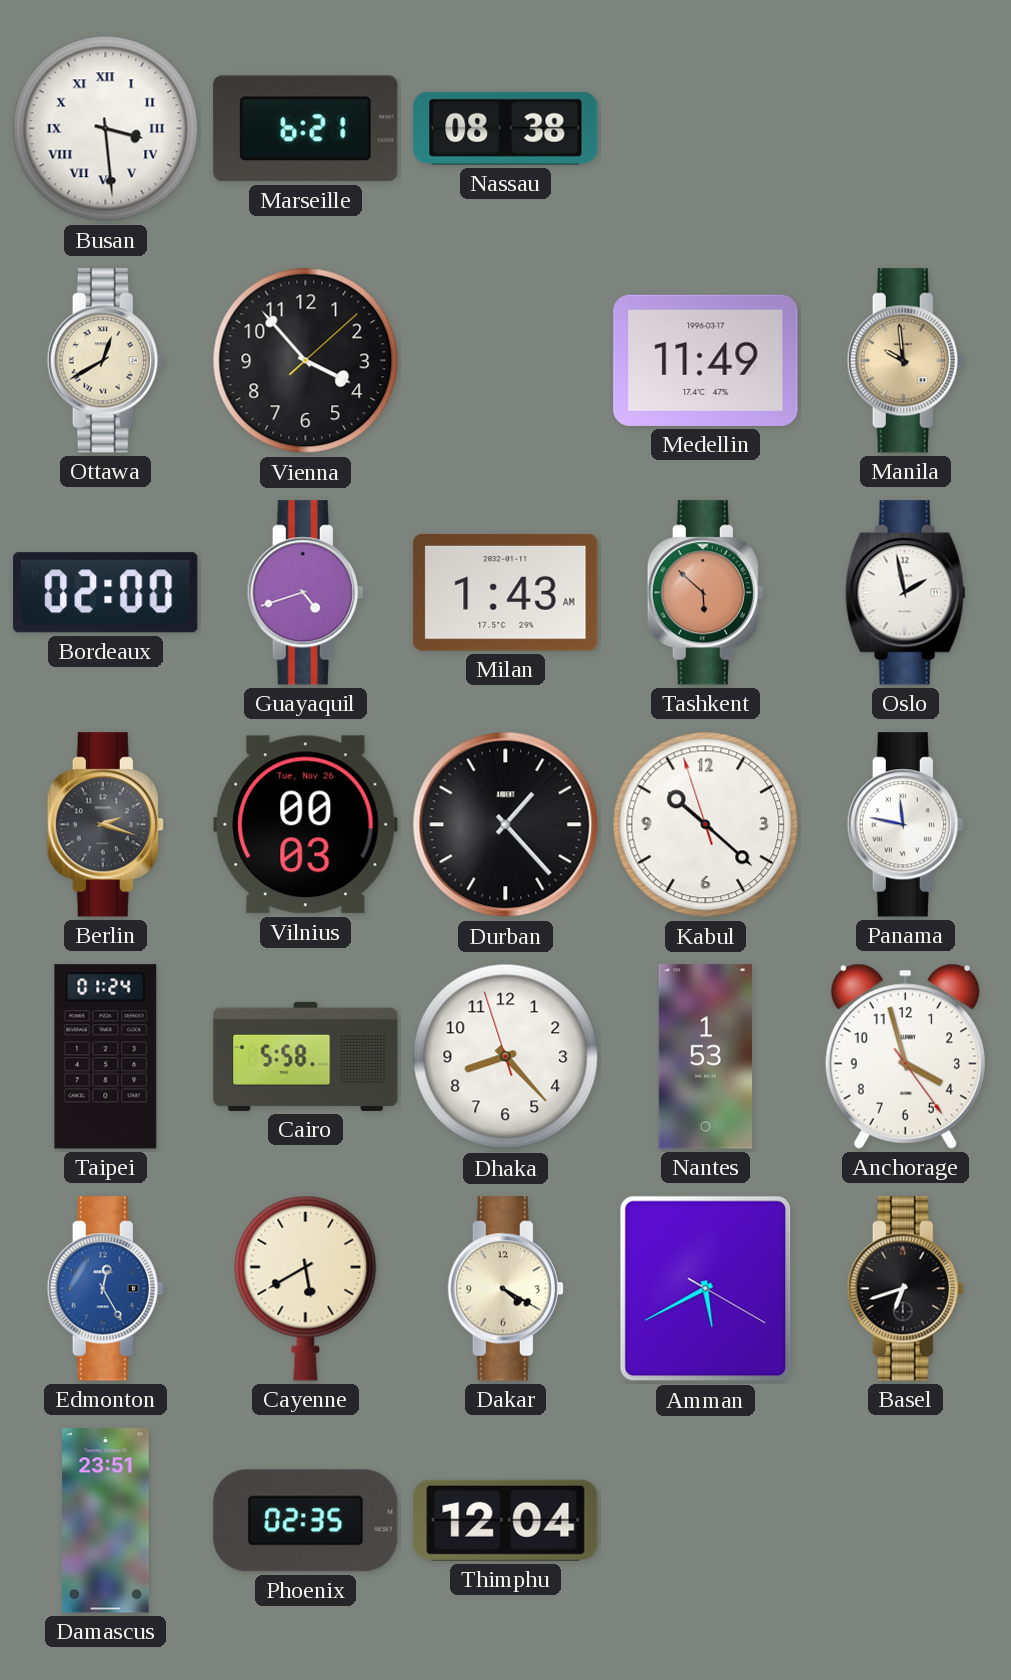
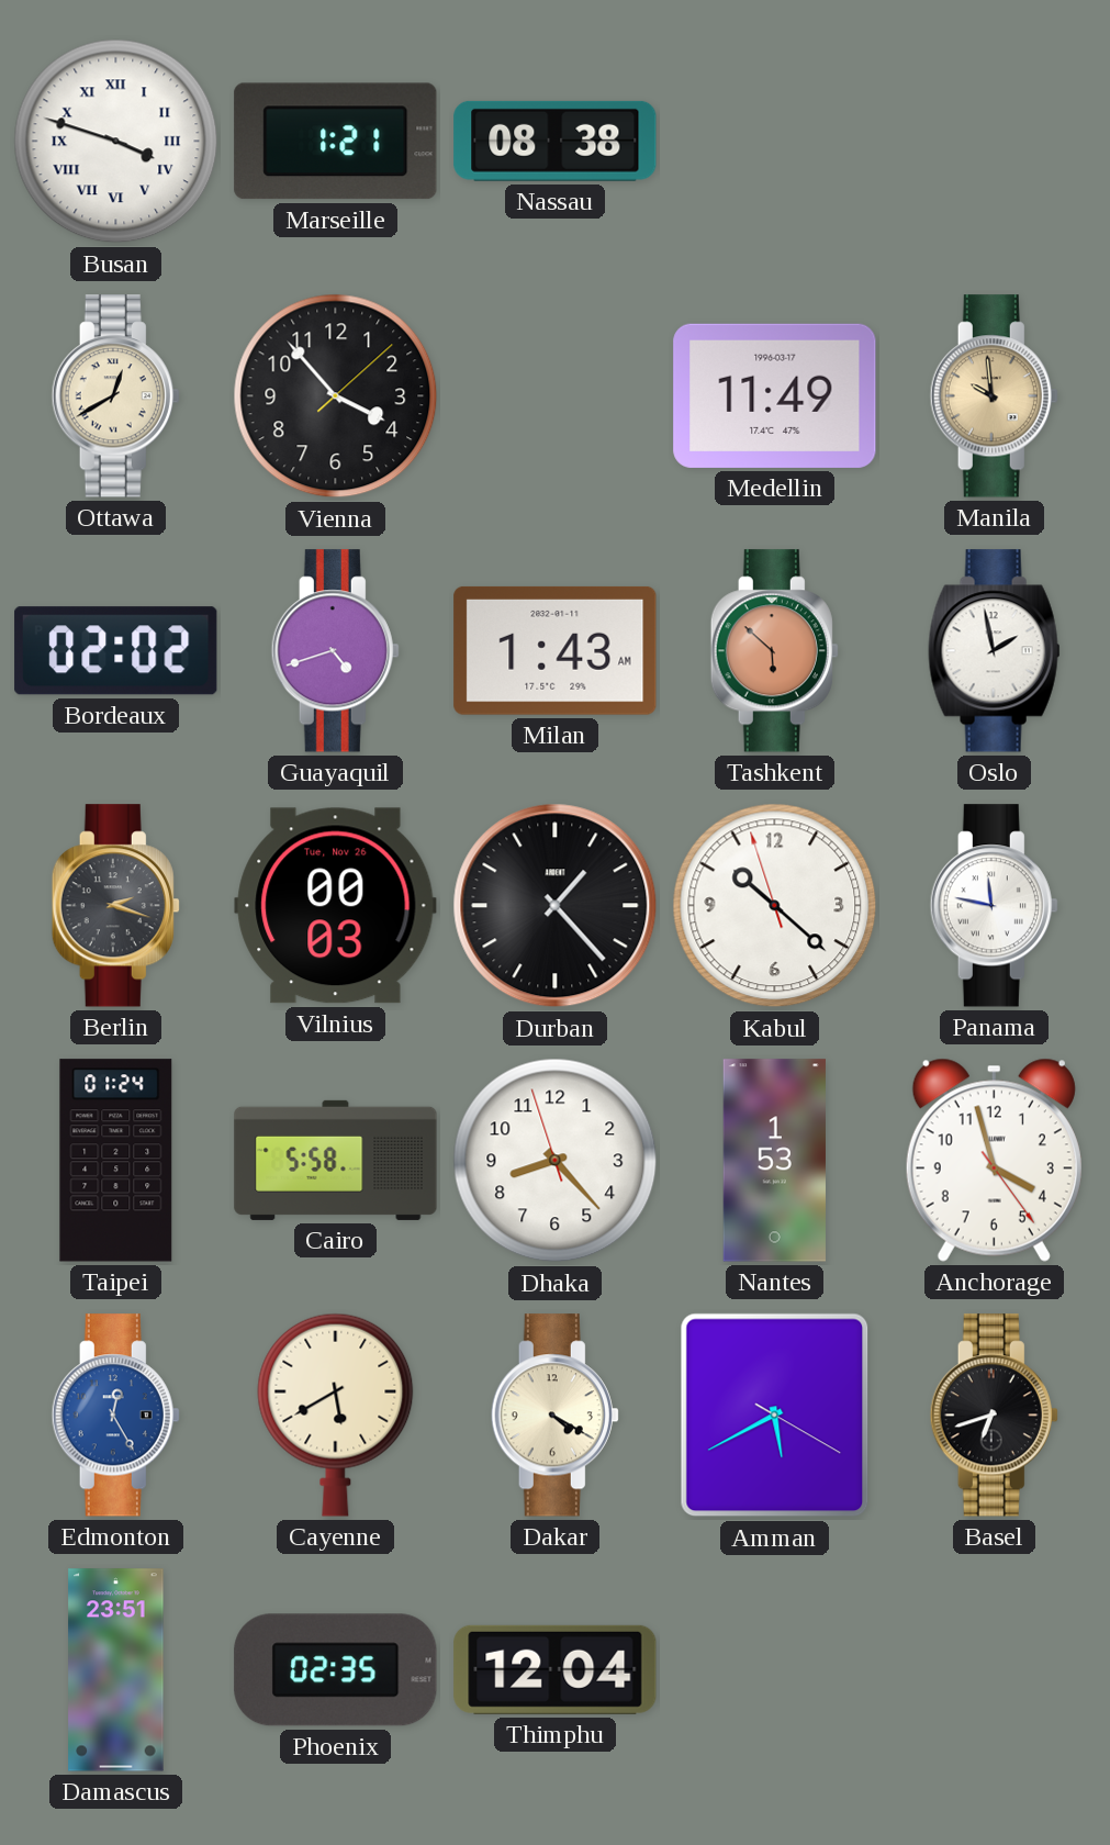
Busan: 3:29 -> 3:48
Marseille: 6:21 -> 1:21
Bordeaux: 02:00 -> 02:02
